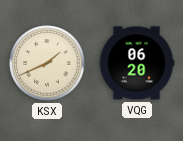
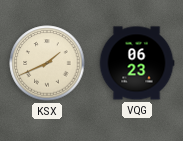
VQG: 06:20 -> 06:23
